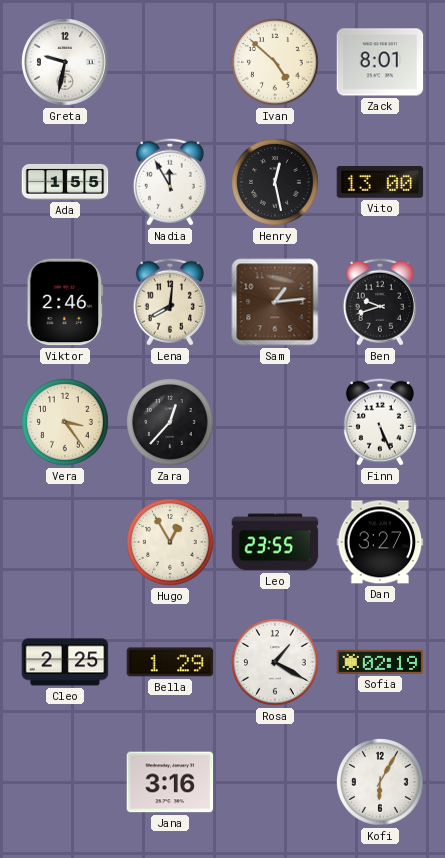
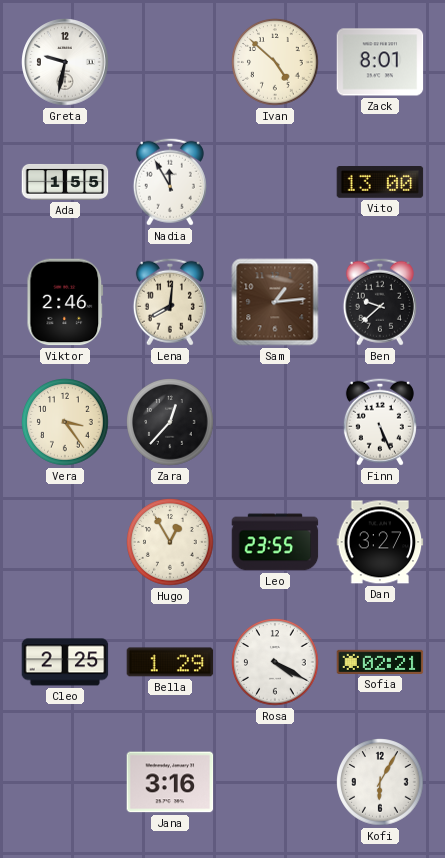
Henry: 12:28 -> none
Ben: 9:42 -> 9:38
Rosa: 1:20 -> 4:20
Sofia: 02:19 -> 02:21
